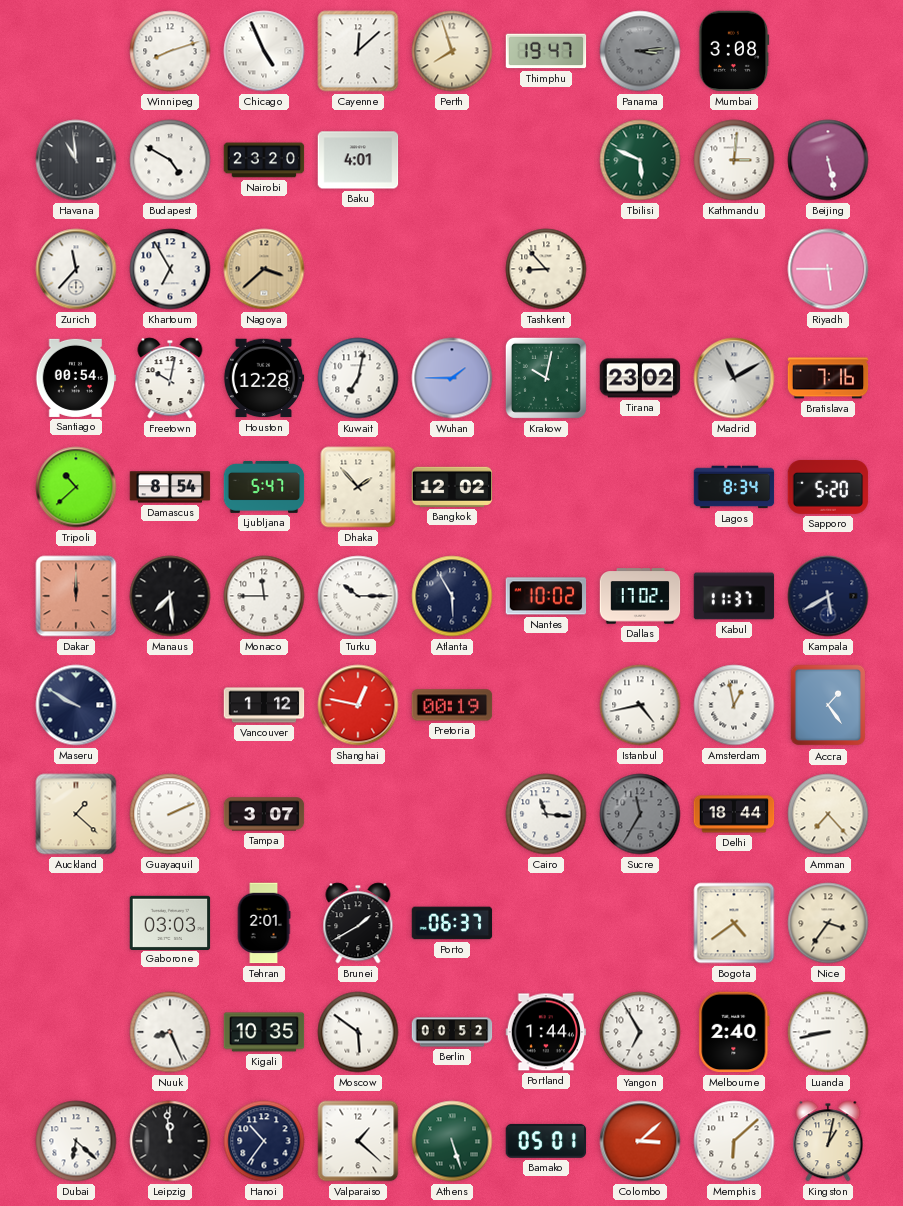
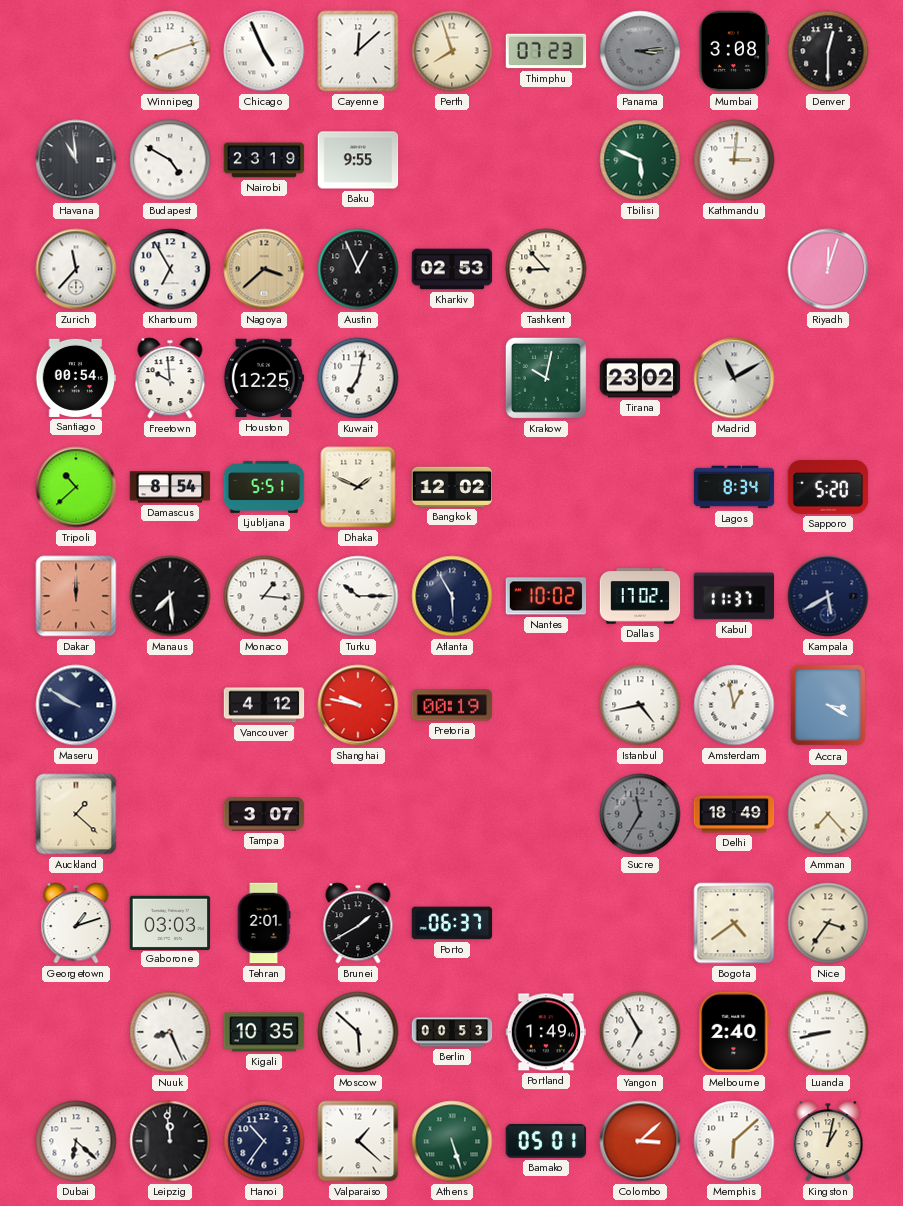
Thimphu: 19:47 -> 07:23
Denver: none -> 12:30
Nairobi: 23:20 -> 23:19
Baku: 4:01 -> 9:55
Beijing: 5:28 -> none
Austin: none -> 12:56
Kharkiv: none -> 02:53
Riyadh: 5:45 -> 12:03
Freetown: 10:02 -> 9:59
Houston: 12:28 -> 12:25
Wuhan: 1:45 -> none
Bratislava: 7:16 -> none
Ljubljana: 5:47 -> 5:51
Dhaka: 1:53 -> 1:49
Monaco: 11:45 -> 1:16
Vancouver: 1:12 -> 4:12
Shanghai: 12:47 -> 9:47
Accra: 1:24 -> 3:20
Guayaquil: 2:11 -> none
Cairo: 11:16 -> none
Delhi: 18:44 -> 18:49
Georgetown: none -> 1:12
Moscow: 5:51 -> 5:52
Berlin: 00:52 -> 00:53
Portland: 1:44 -> 1:49
